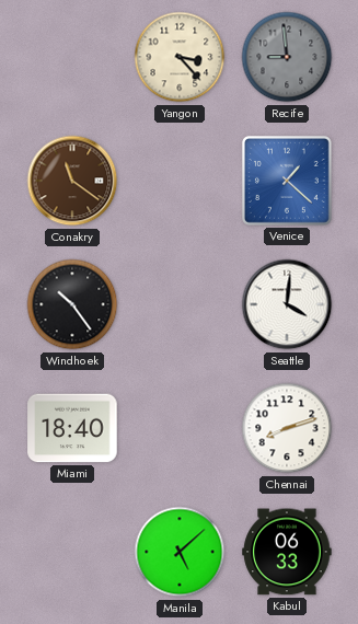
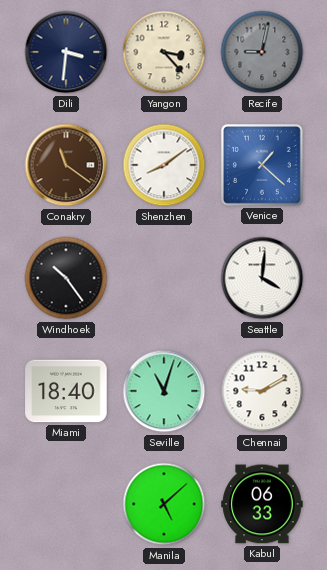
Dili: none -> 3:31
Recife: 8:59 -> 9:02
Shenzhen: none -> 8:09
Seville: none -> 11:03
Chennai: 8:12 -> 9:10
